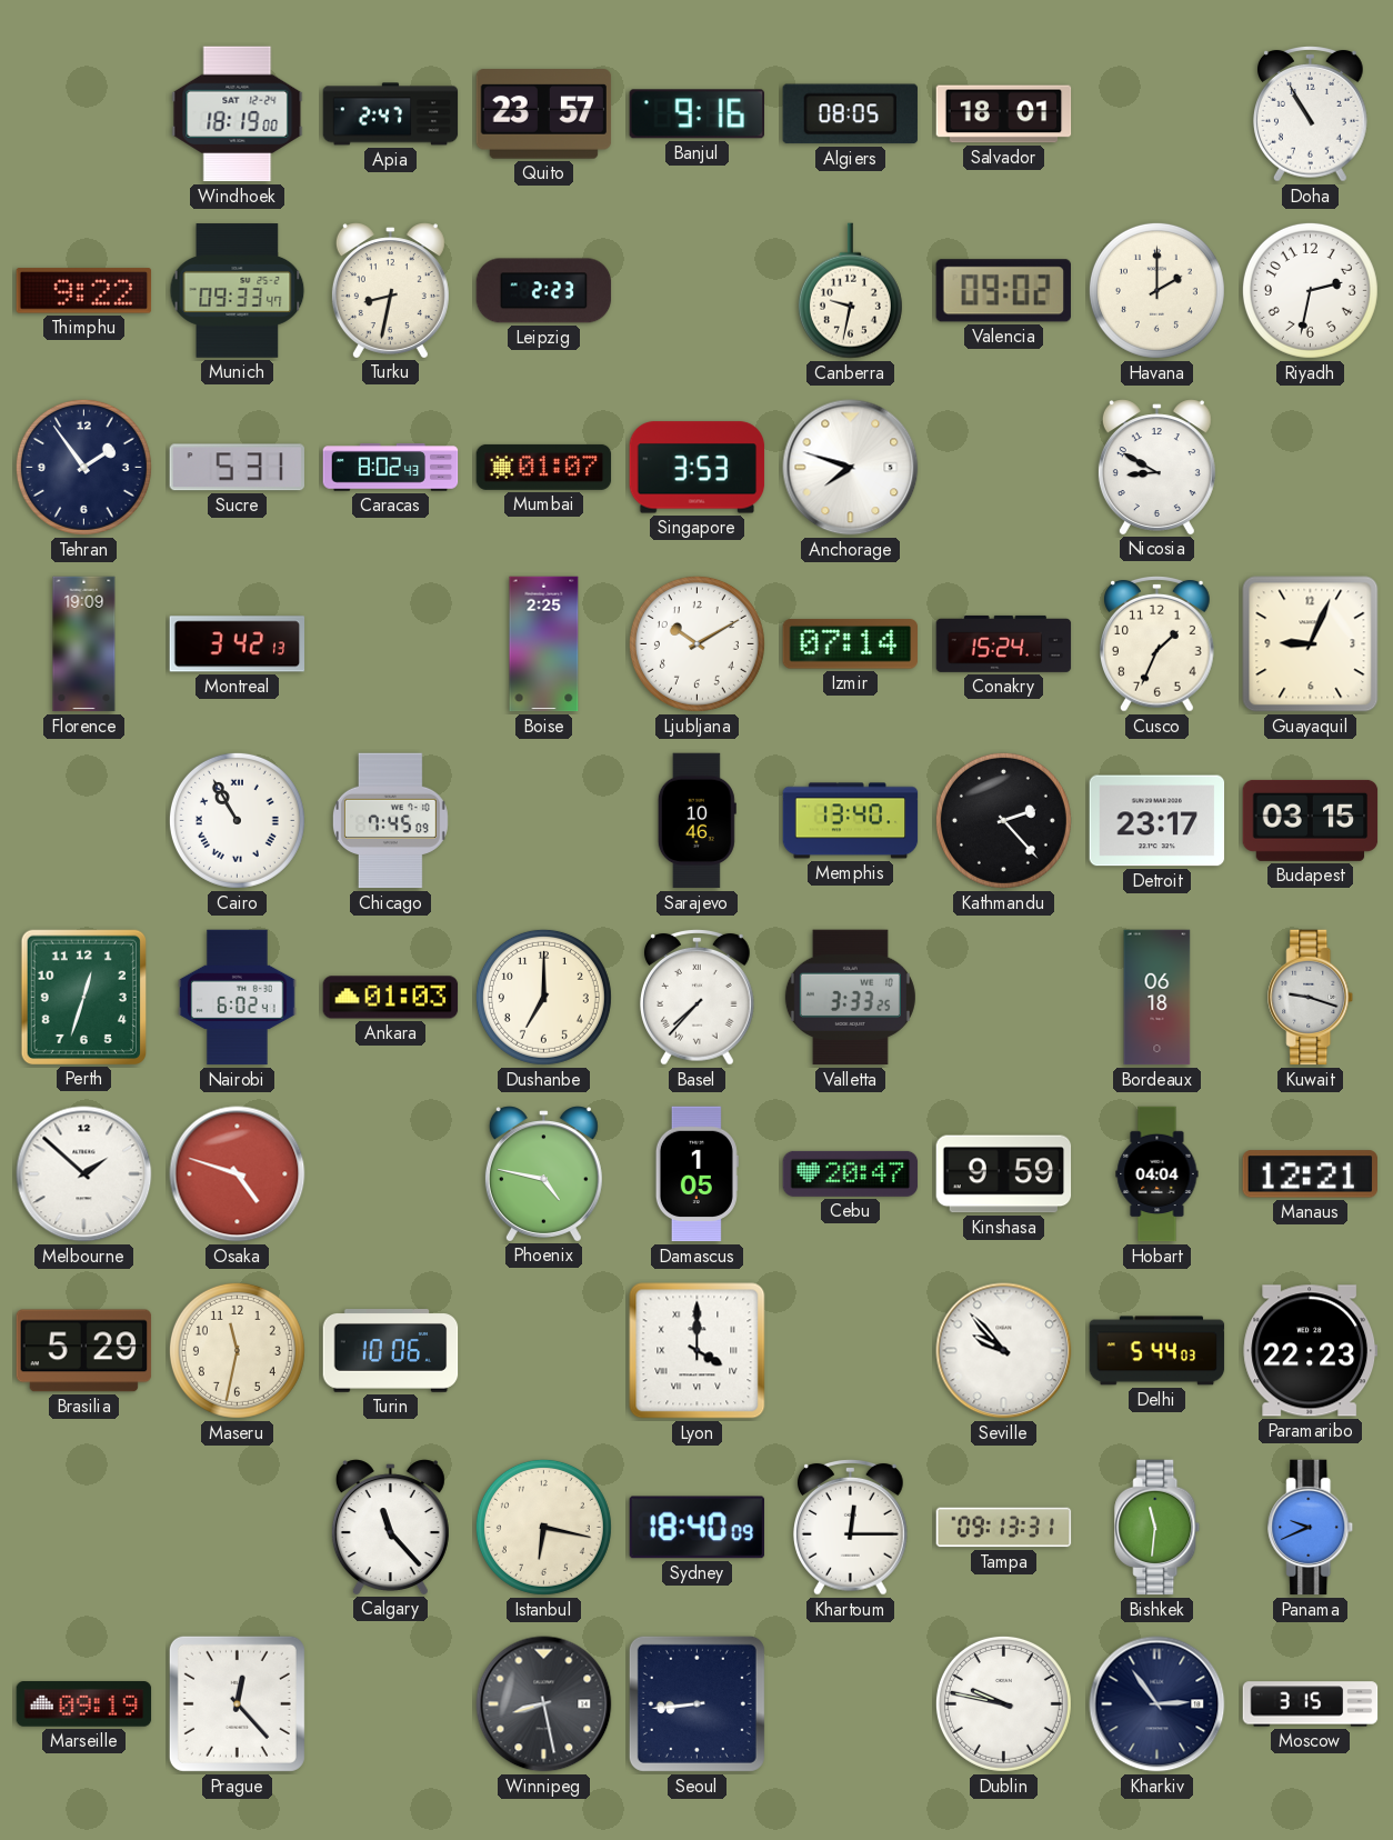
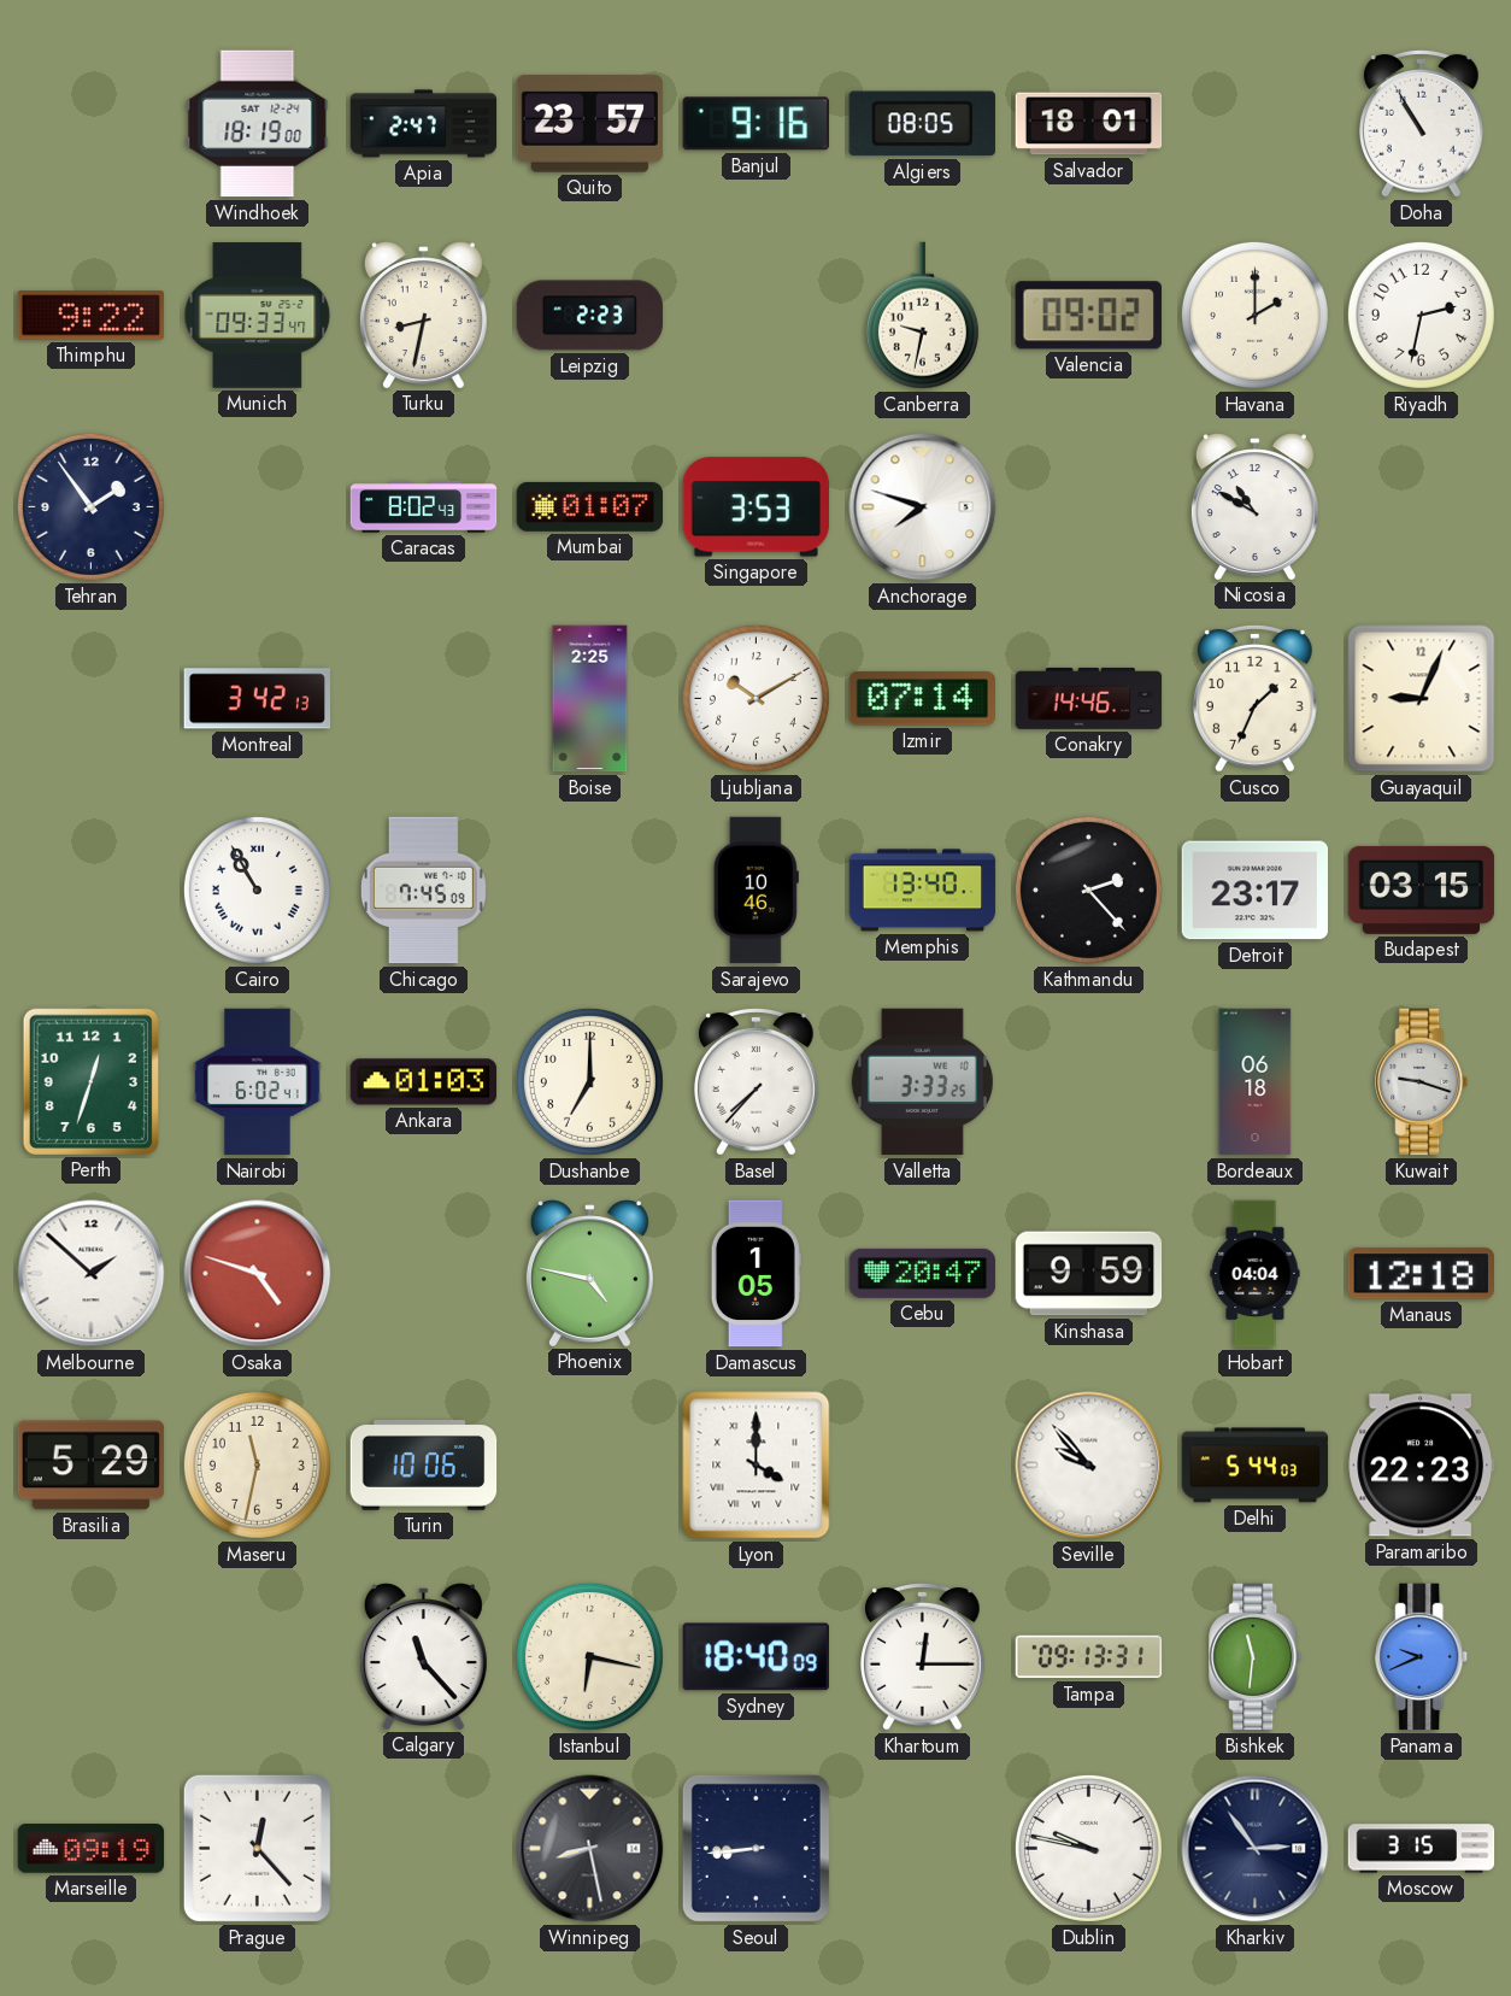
Sucre: 5:31 -> none
Nicosia: 8:50 -> 10:50
Florence: 19:09 -> none
Conakry: 15:24 -> 14:46
Manaus: 12:21 -> 12:18
